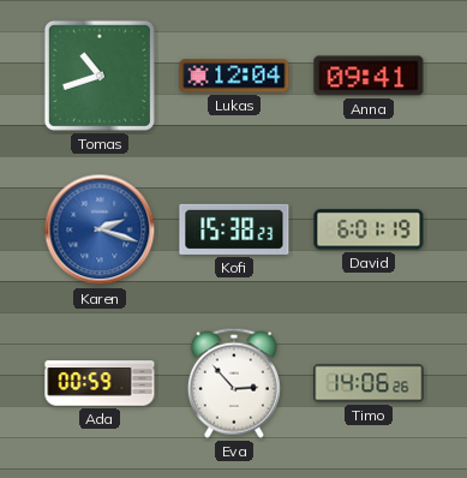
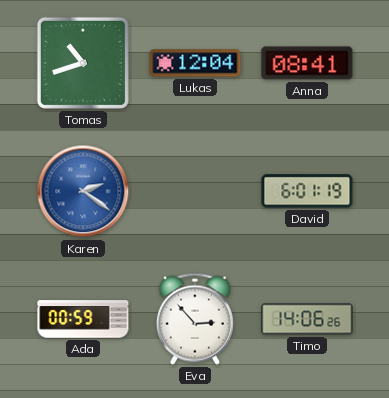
Anna: 09:41 -> 08:41
Karen: 2:18 -> 2:21
Kofi: 15:38 -> none
